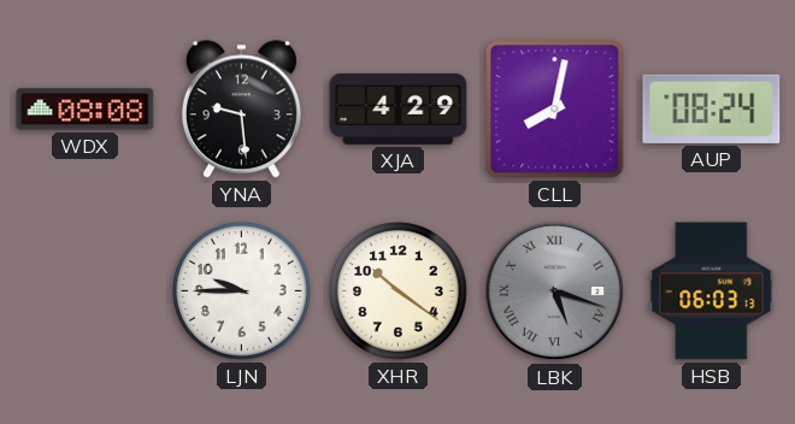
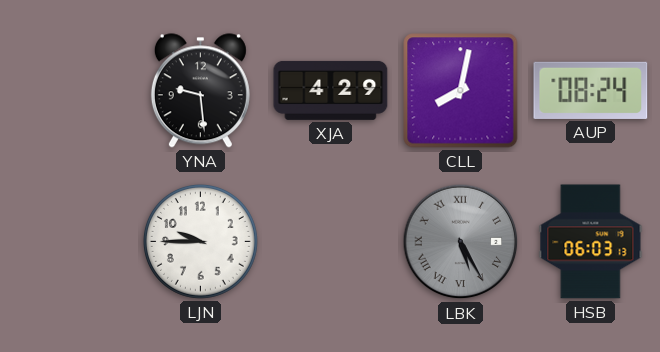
WDX: 08:08 -> none
XHR: 10:21 -> none
LBK: 5:18 -> 5:25
